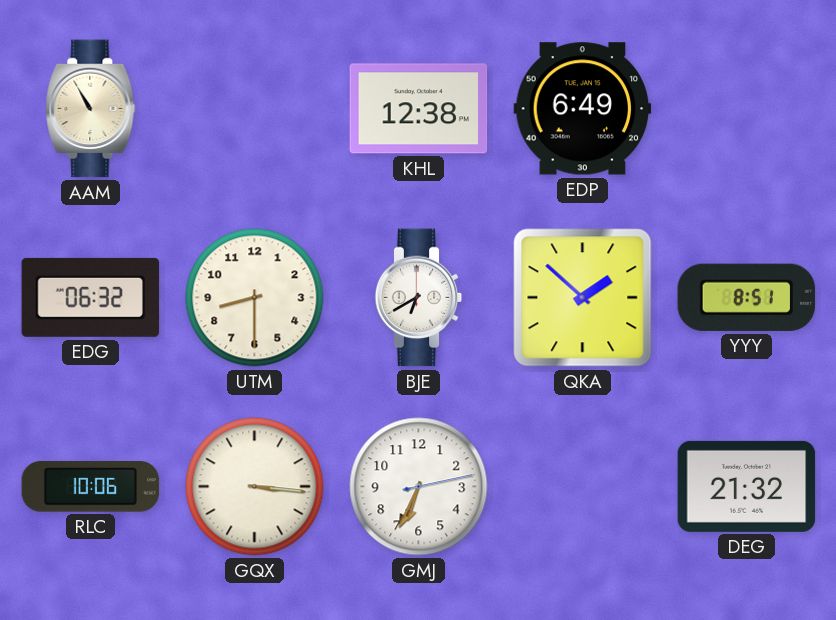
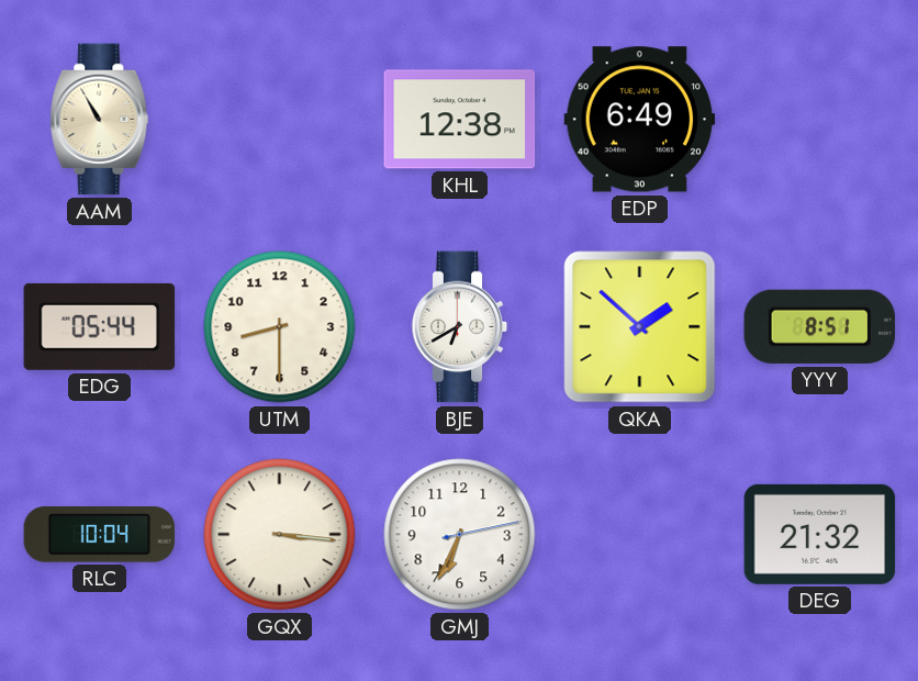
EDG: 06:32 -> 05:44
RLC: 10:06 -> 10:04
